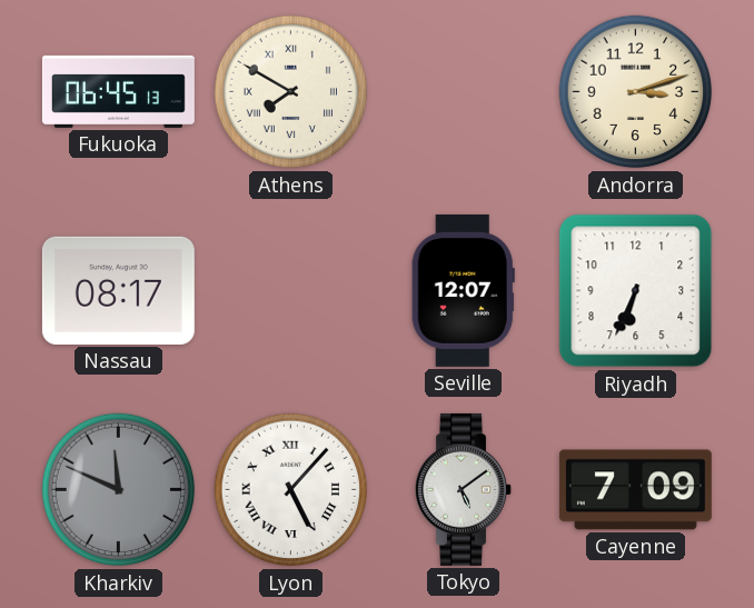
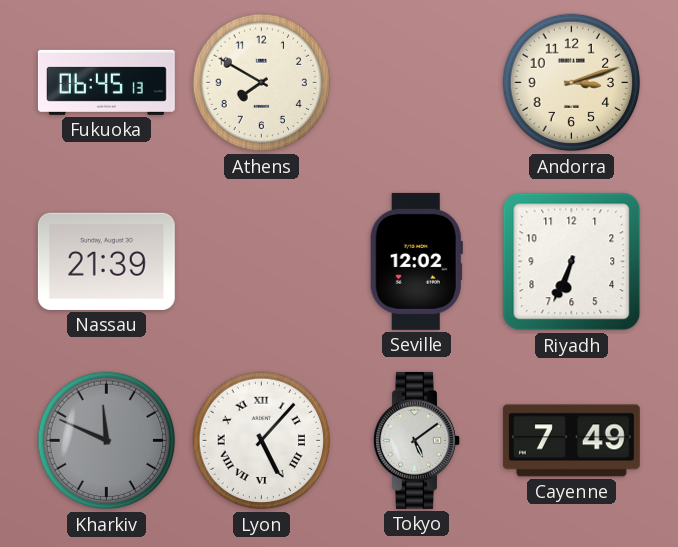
Athens numerals: Roman -> Arabic
Nassau: 08:17 -> 21:39
Seville: 12:07 -> 12:02
Cayenne: 7:09 -> 7:49
